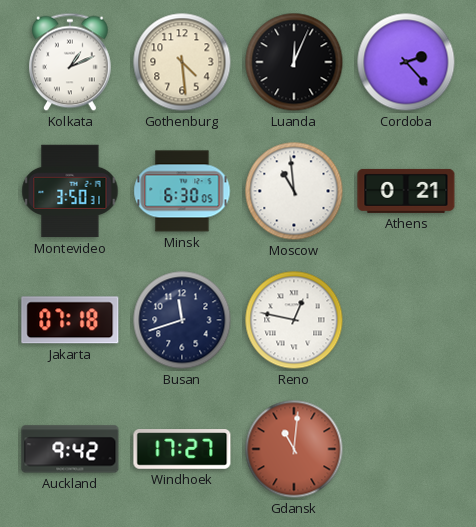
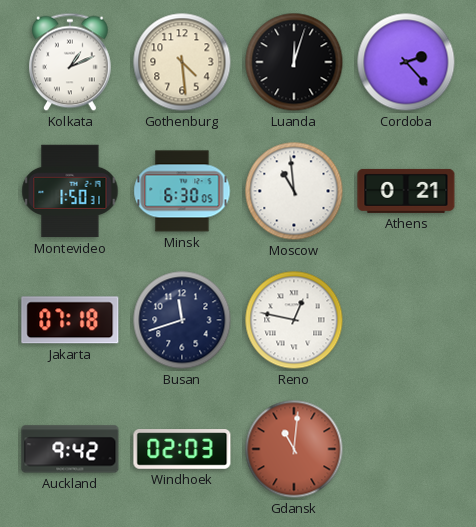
Luanda: 12:04 -> 12:03
Montevideo: 3:50 -> 1:50
Windhoek: 17:27 -> 02:03
